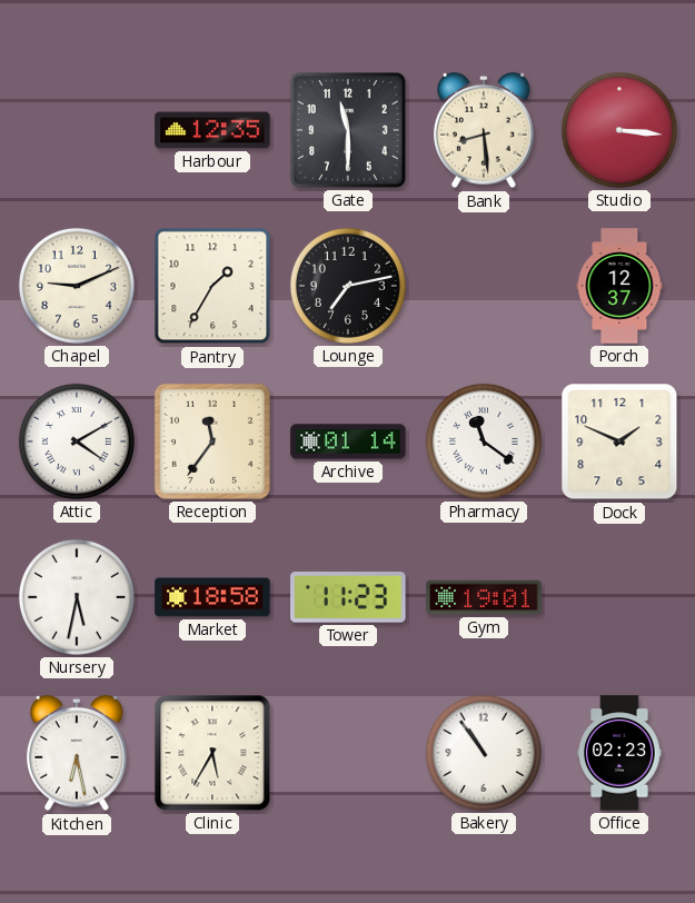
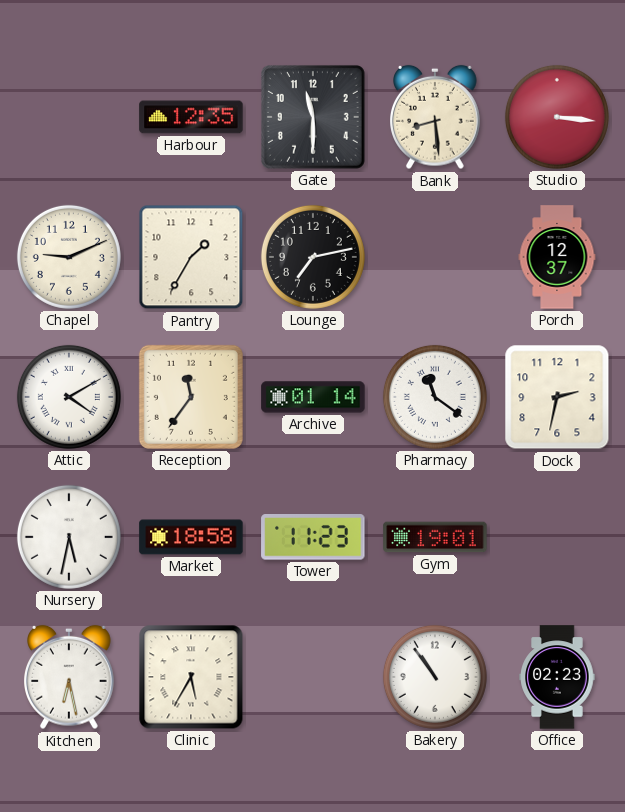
Dock: 1:49 -> 2:32
